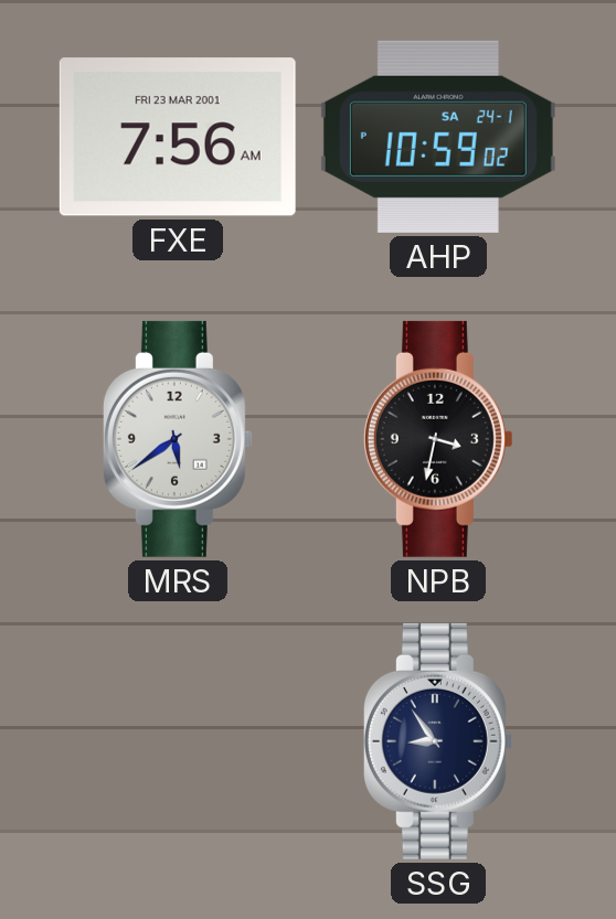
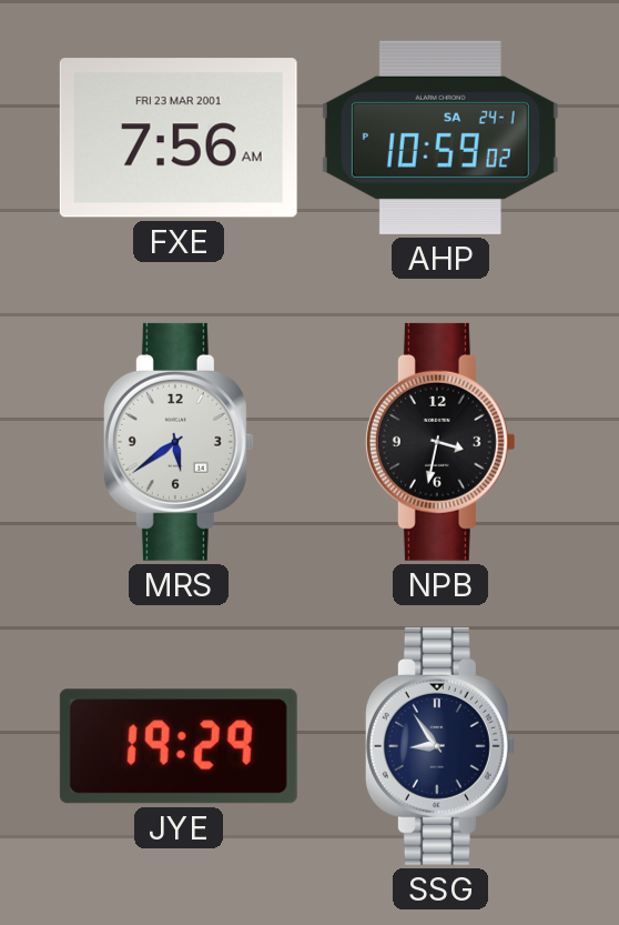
JYE: none -> 19:29
